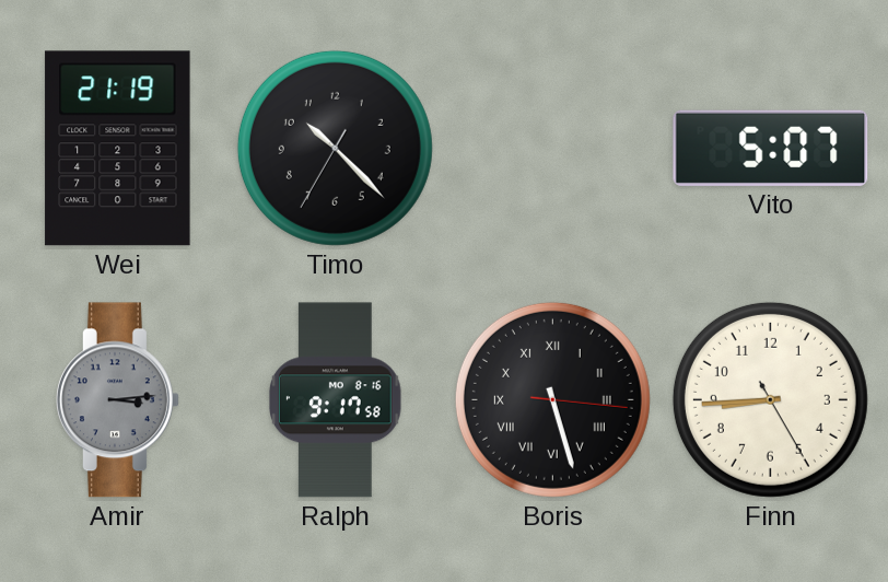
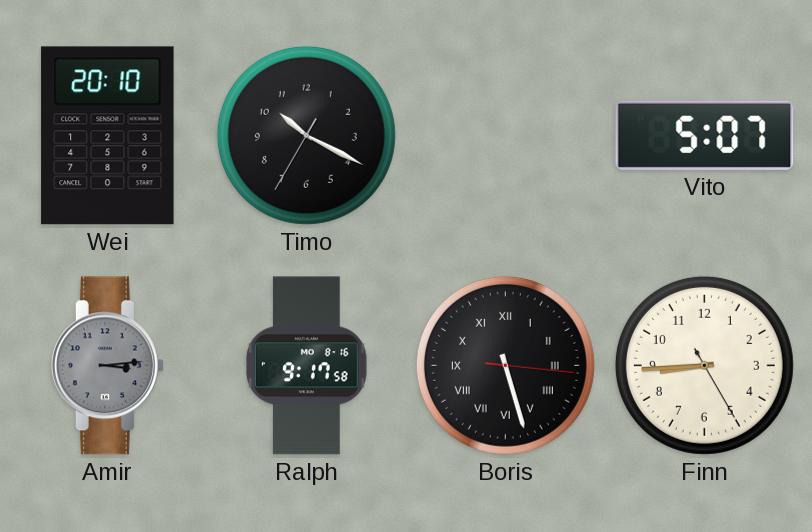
Wei: 21:19 -> 20:10
Timo: 10:22 -> 10:19
